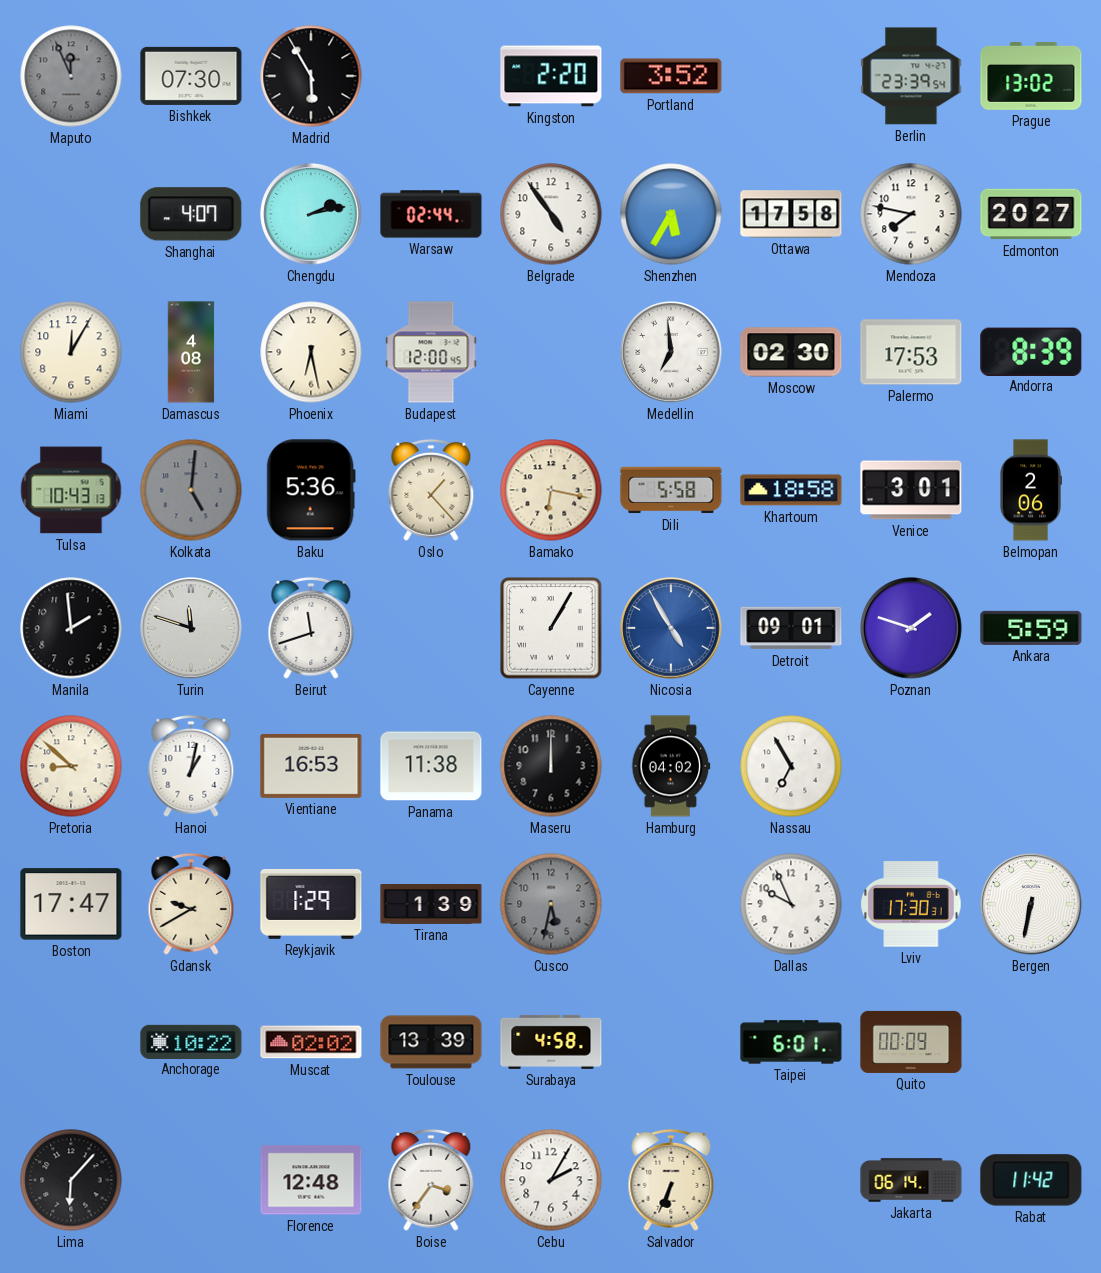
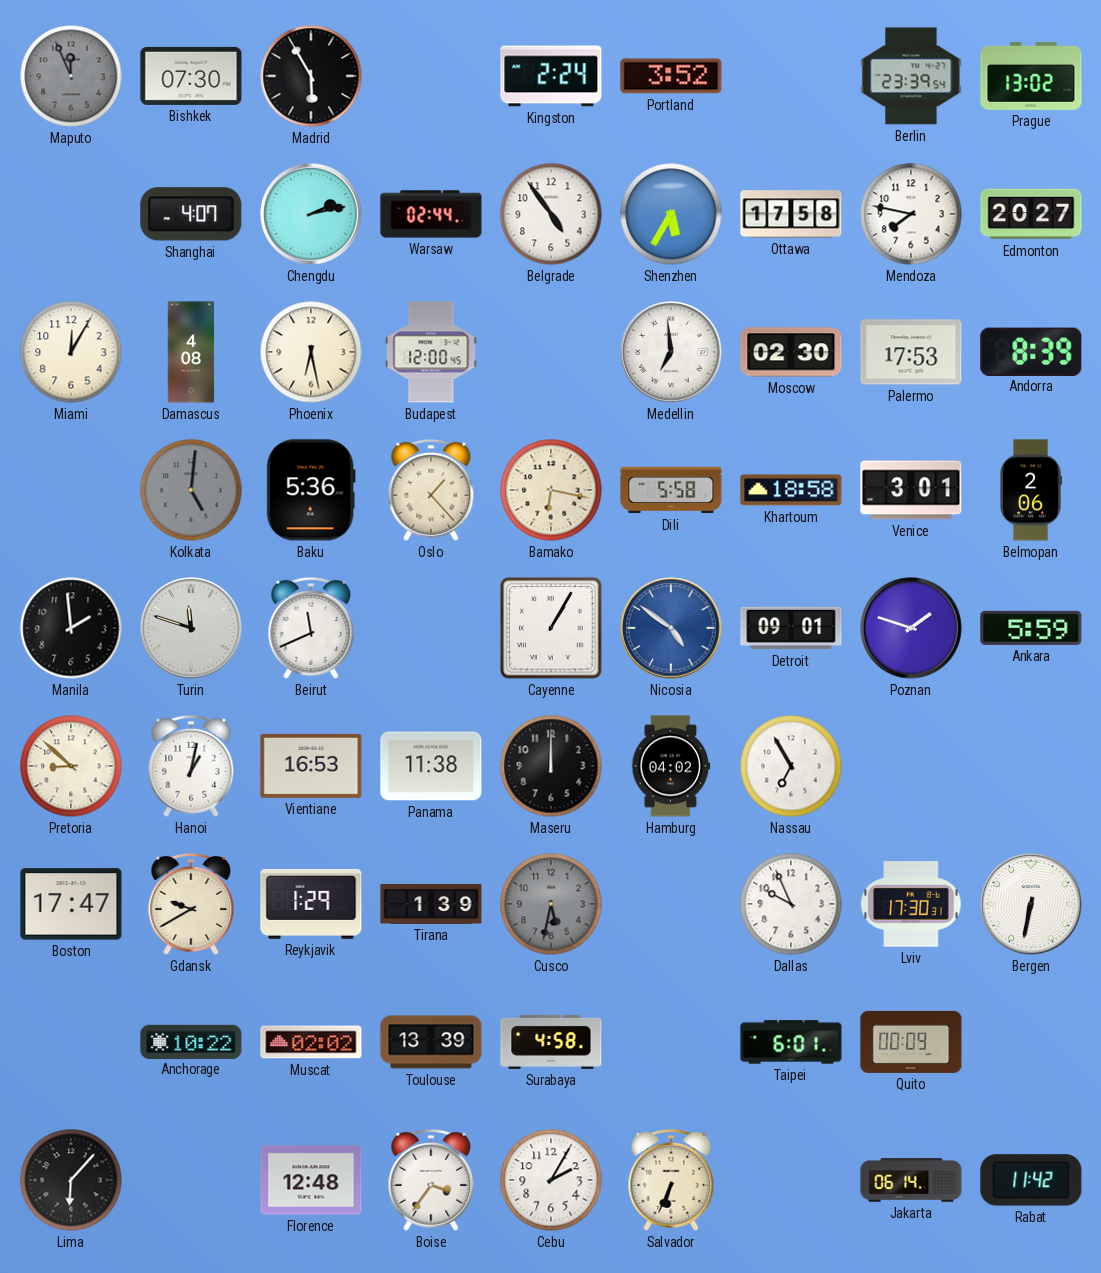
Kingston: 2:20 -> 2:24
Tulsa: 10:43 -> none
Beirut: 11:42 -> 11:41
Nicosia: 4:55 -> 4:51
